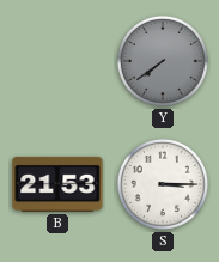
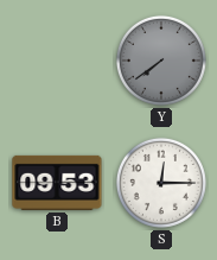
B: 21:53 -> 09:53
S: 3:15 -> 12:15
